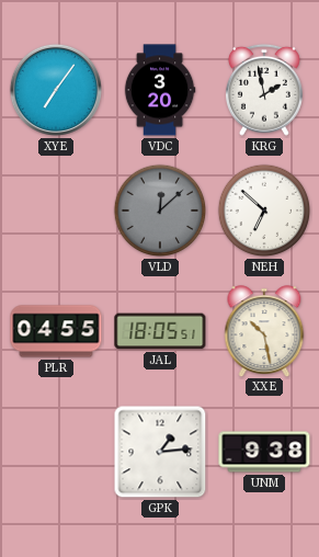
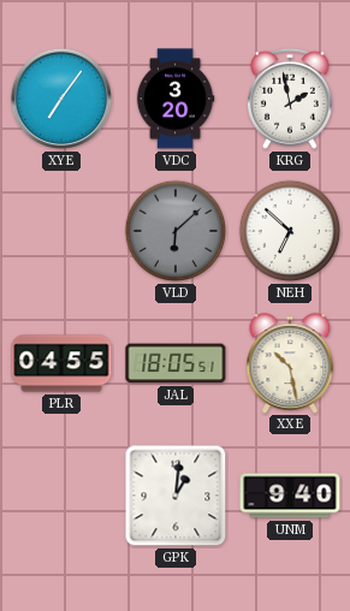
VLD: 12:08 -> 6:08
GPK: 1:14 -> 1:01
UNM: 9:38 -> 9:40
